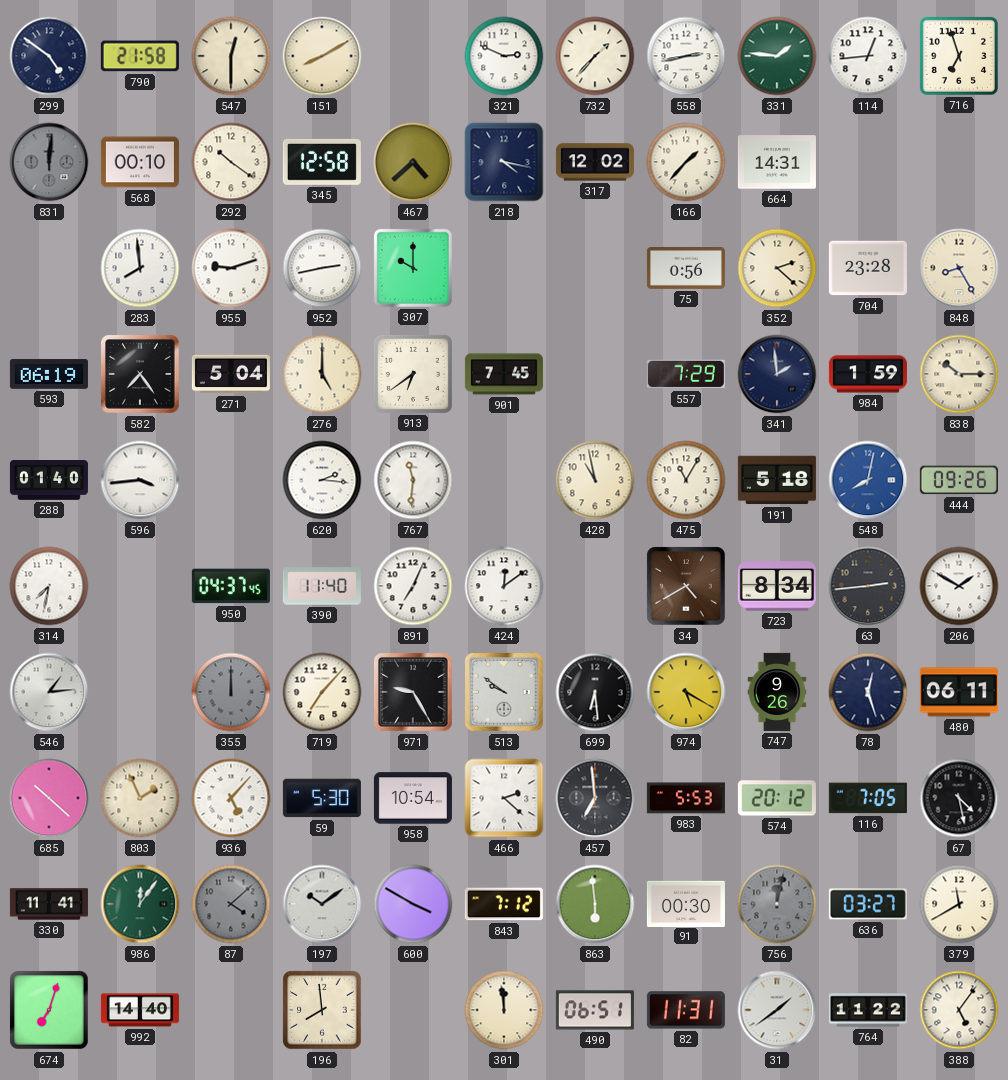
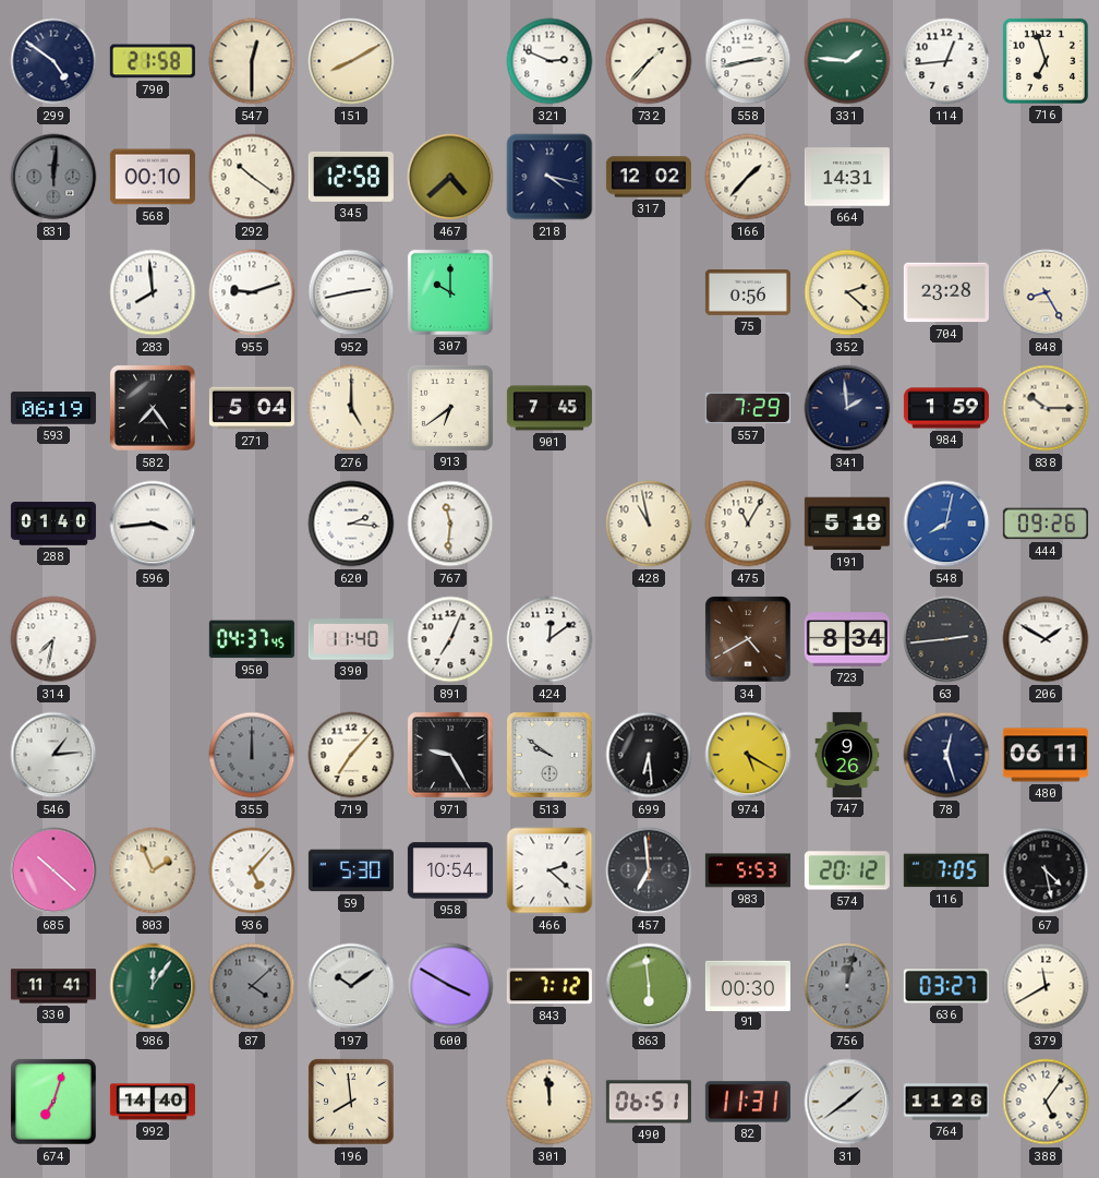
764: 11:22 -> 11:26
